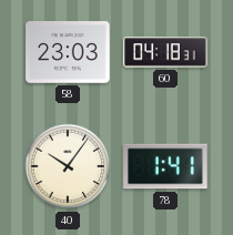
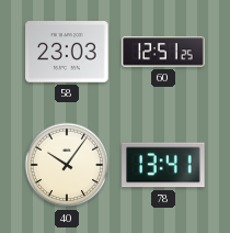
60: 04:18 -> 12:51
78: 1:41 -> 13:41
